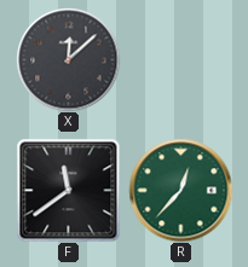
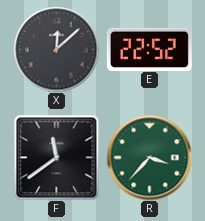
E: none -> 22:52
R: 12:37 -> 3:37
